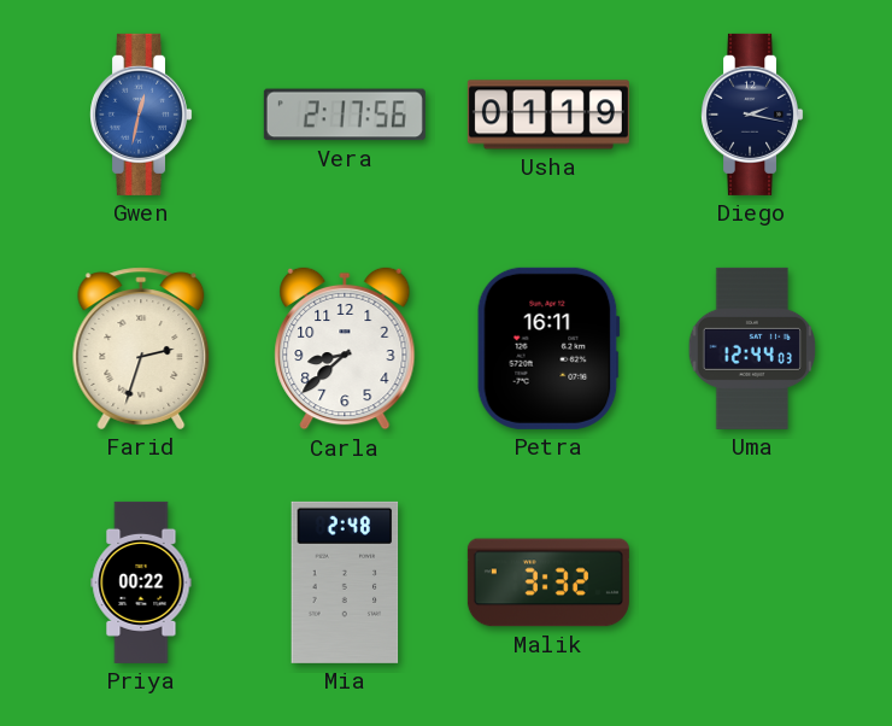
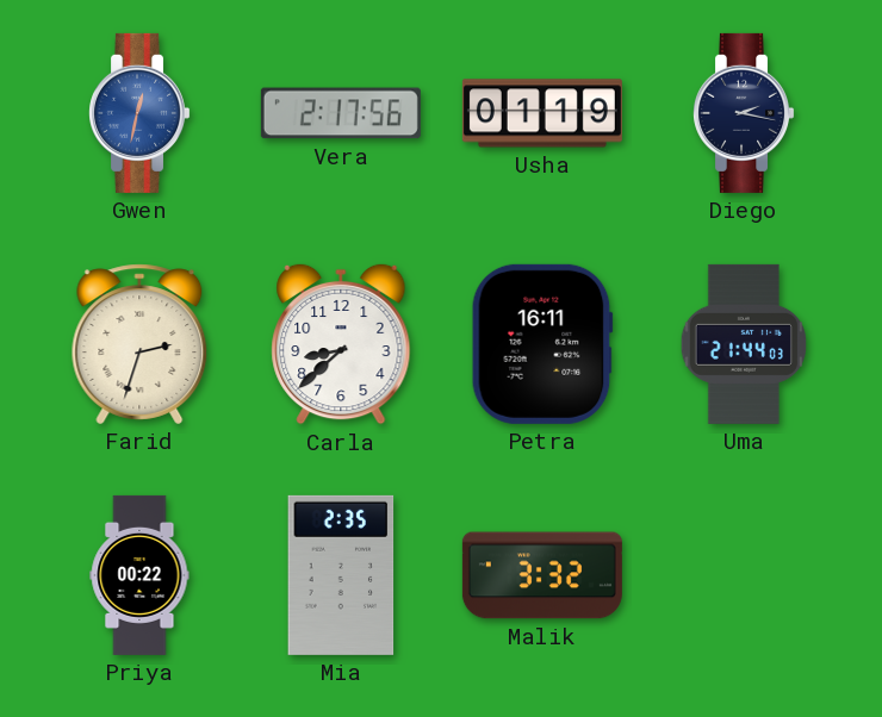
Uma: 12:44 -> 21:44
Mia: 2:48 -> 2:35
